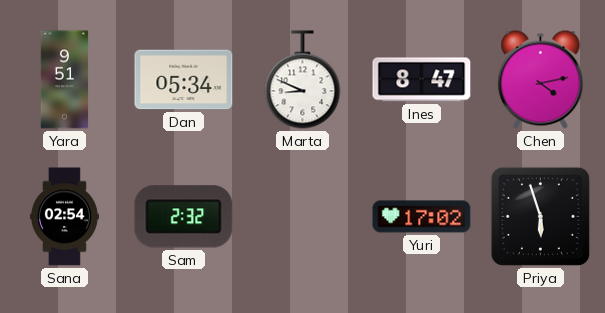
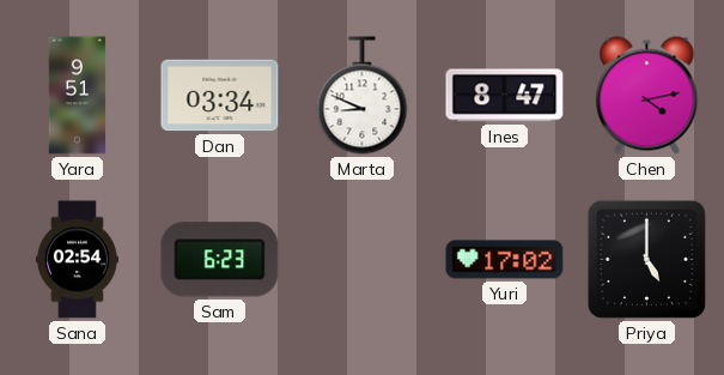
Dan: 05:34 -> 03:34
Sam: 2:32 -> 6:23
Priya: 5:57 -> 5:00
